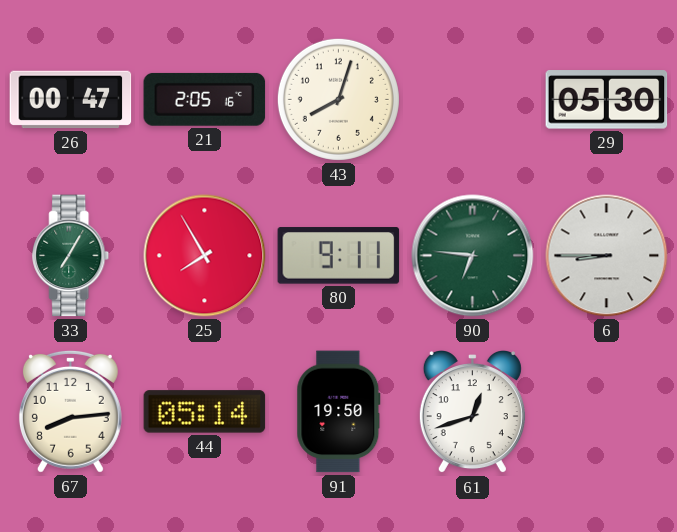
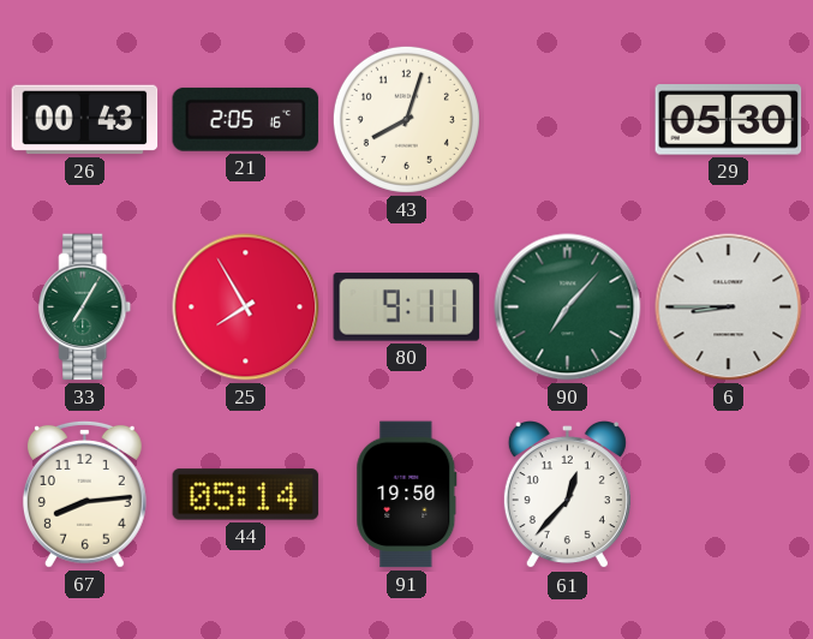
26: 00:47 -> 00:43
90: 6:46 -> 7:07
61: 12:42 -> 12:37
